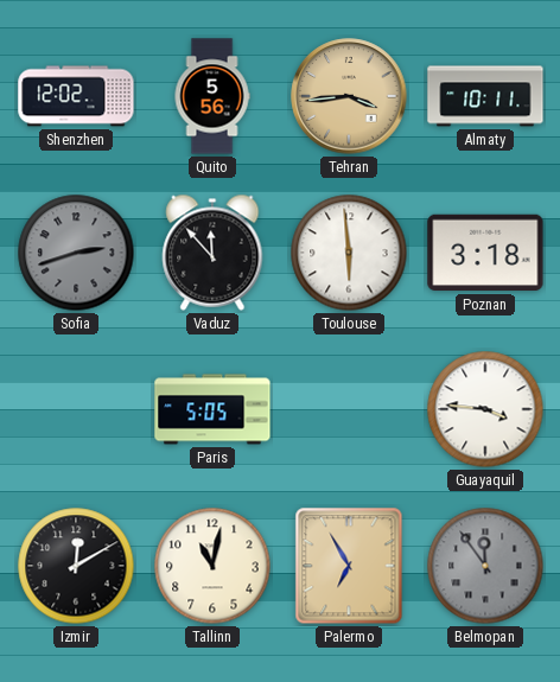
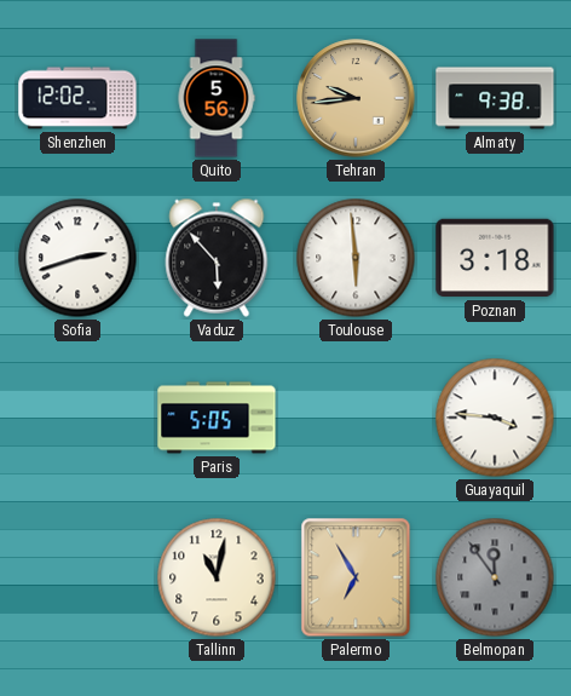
Tehran: 3:44 -> 9:44
Almaty: 10:11 -> 9:38
Sofia dial: grey -> white
Vaduz: 11:53 -> 5:53
Izmir: 12:10 -> none
